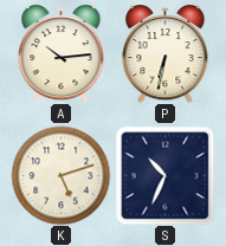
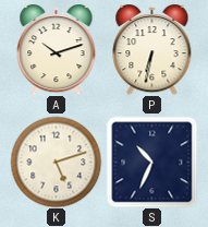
A: 10:14 -> 10:12
